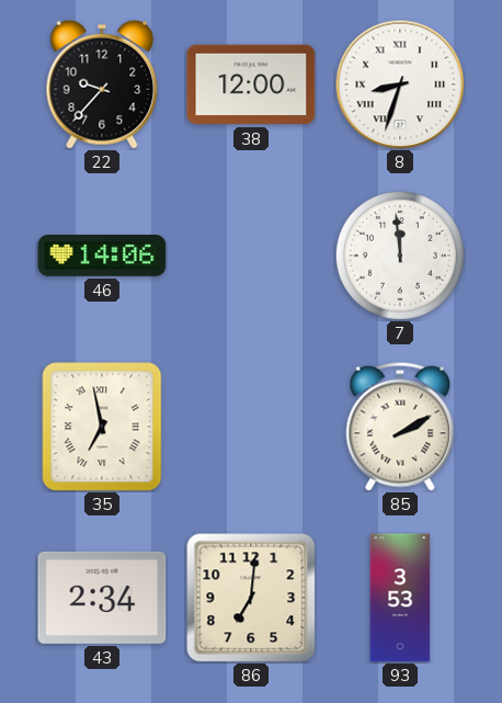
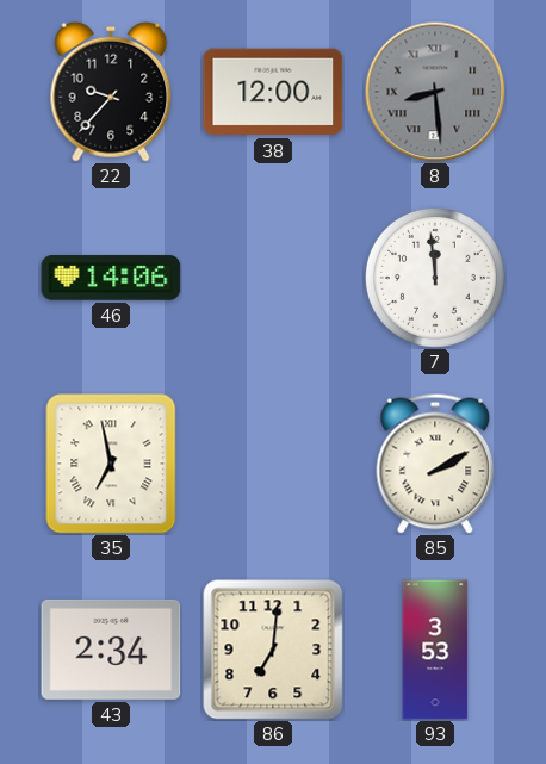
8: 8:33 -> 8:29
8 dial: white -> grey
